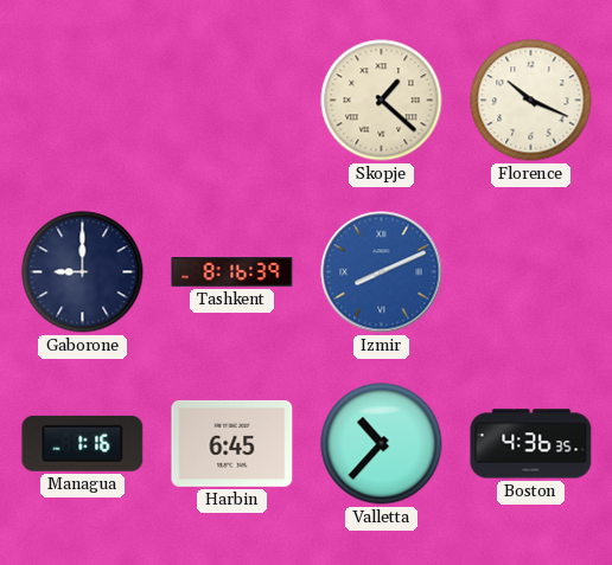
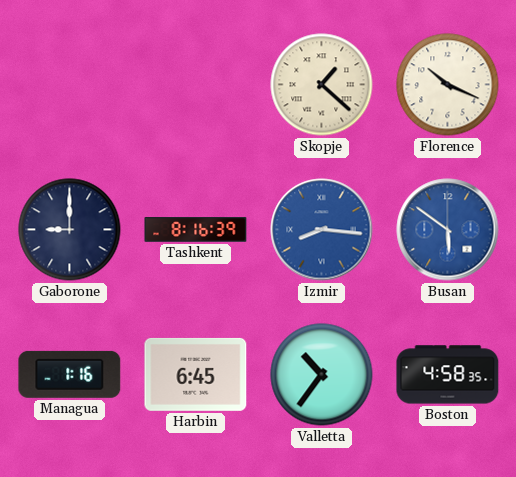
Izmir: 8:11 -> 8:16
Busan: none -> 5:51
Valletta: 10:37 -> 10:36
Boston: 4:36 -> 4:58
